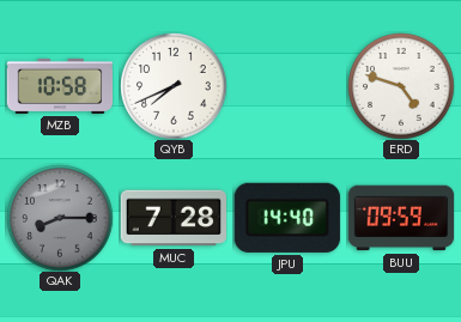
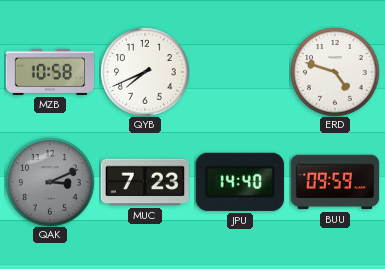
QAK: 8:15 -> 3:11
MUC: 7:28 -> 7:23
